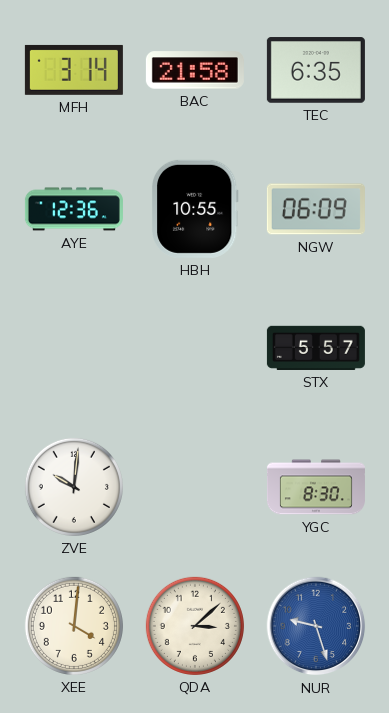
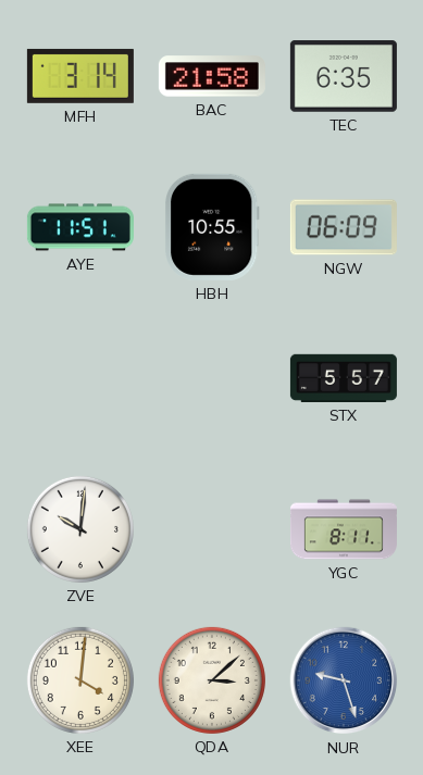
AYE: 12:36 -> 11:51
YGC: 8:30 -> 8:11
